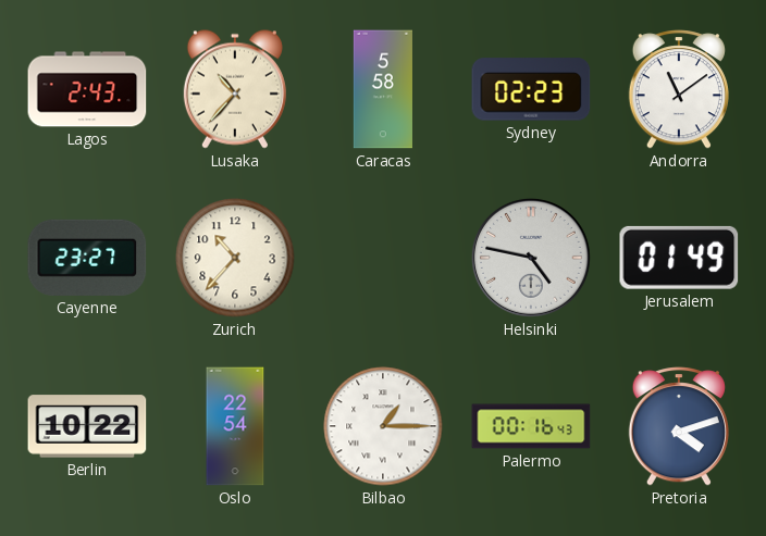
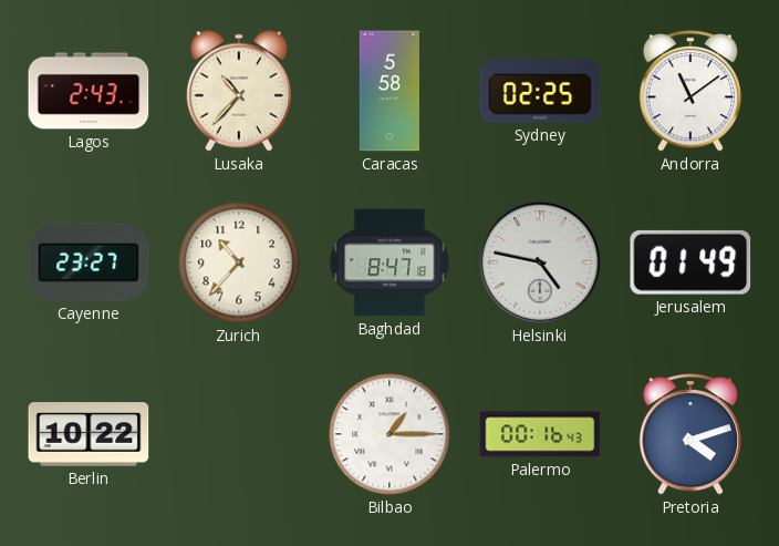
Sydney: 02:23 -> 02:25
Baghdad: none -> 8:47
Oslo: 22:54 -> none
